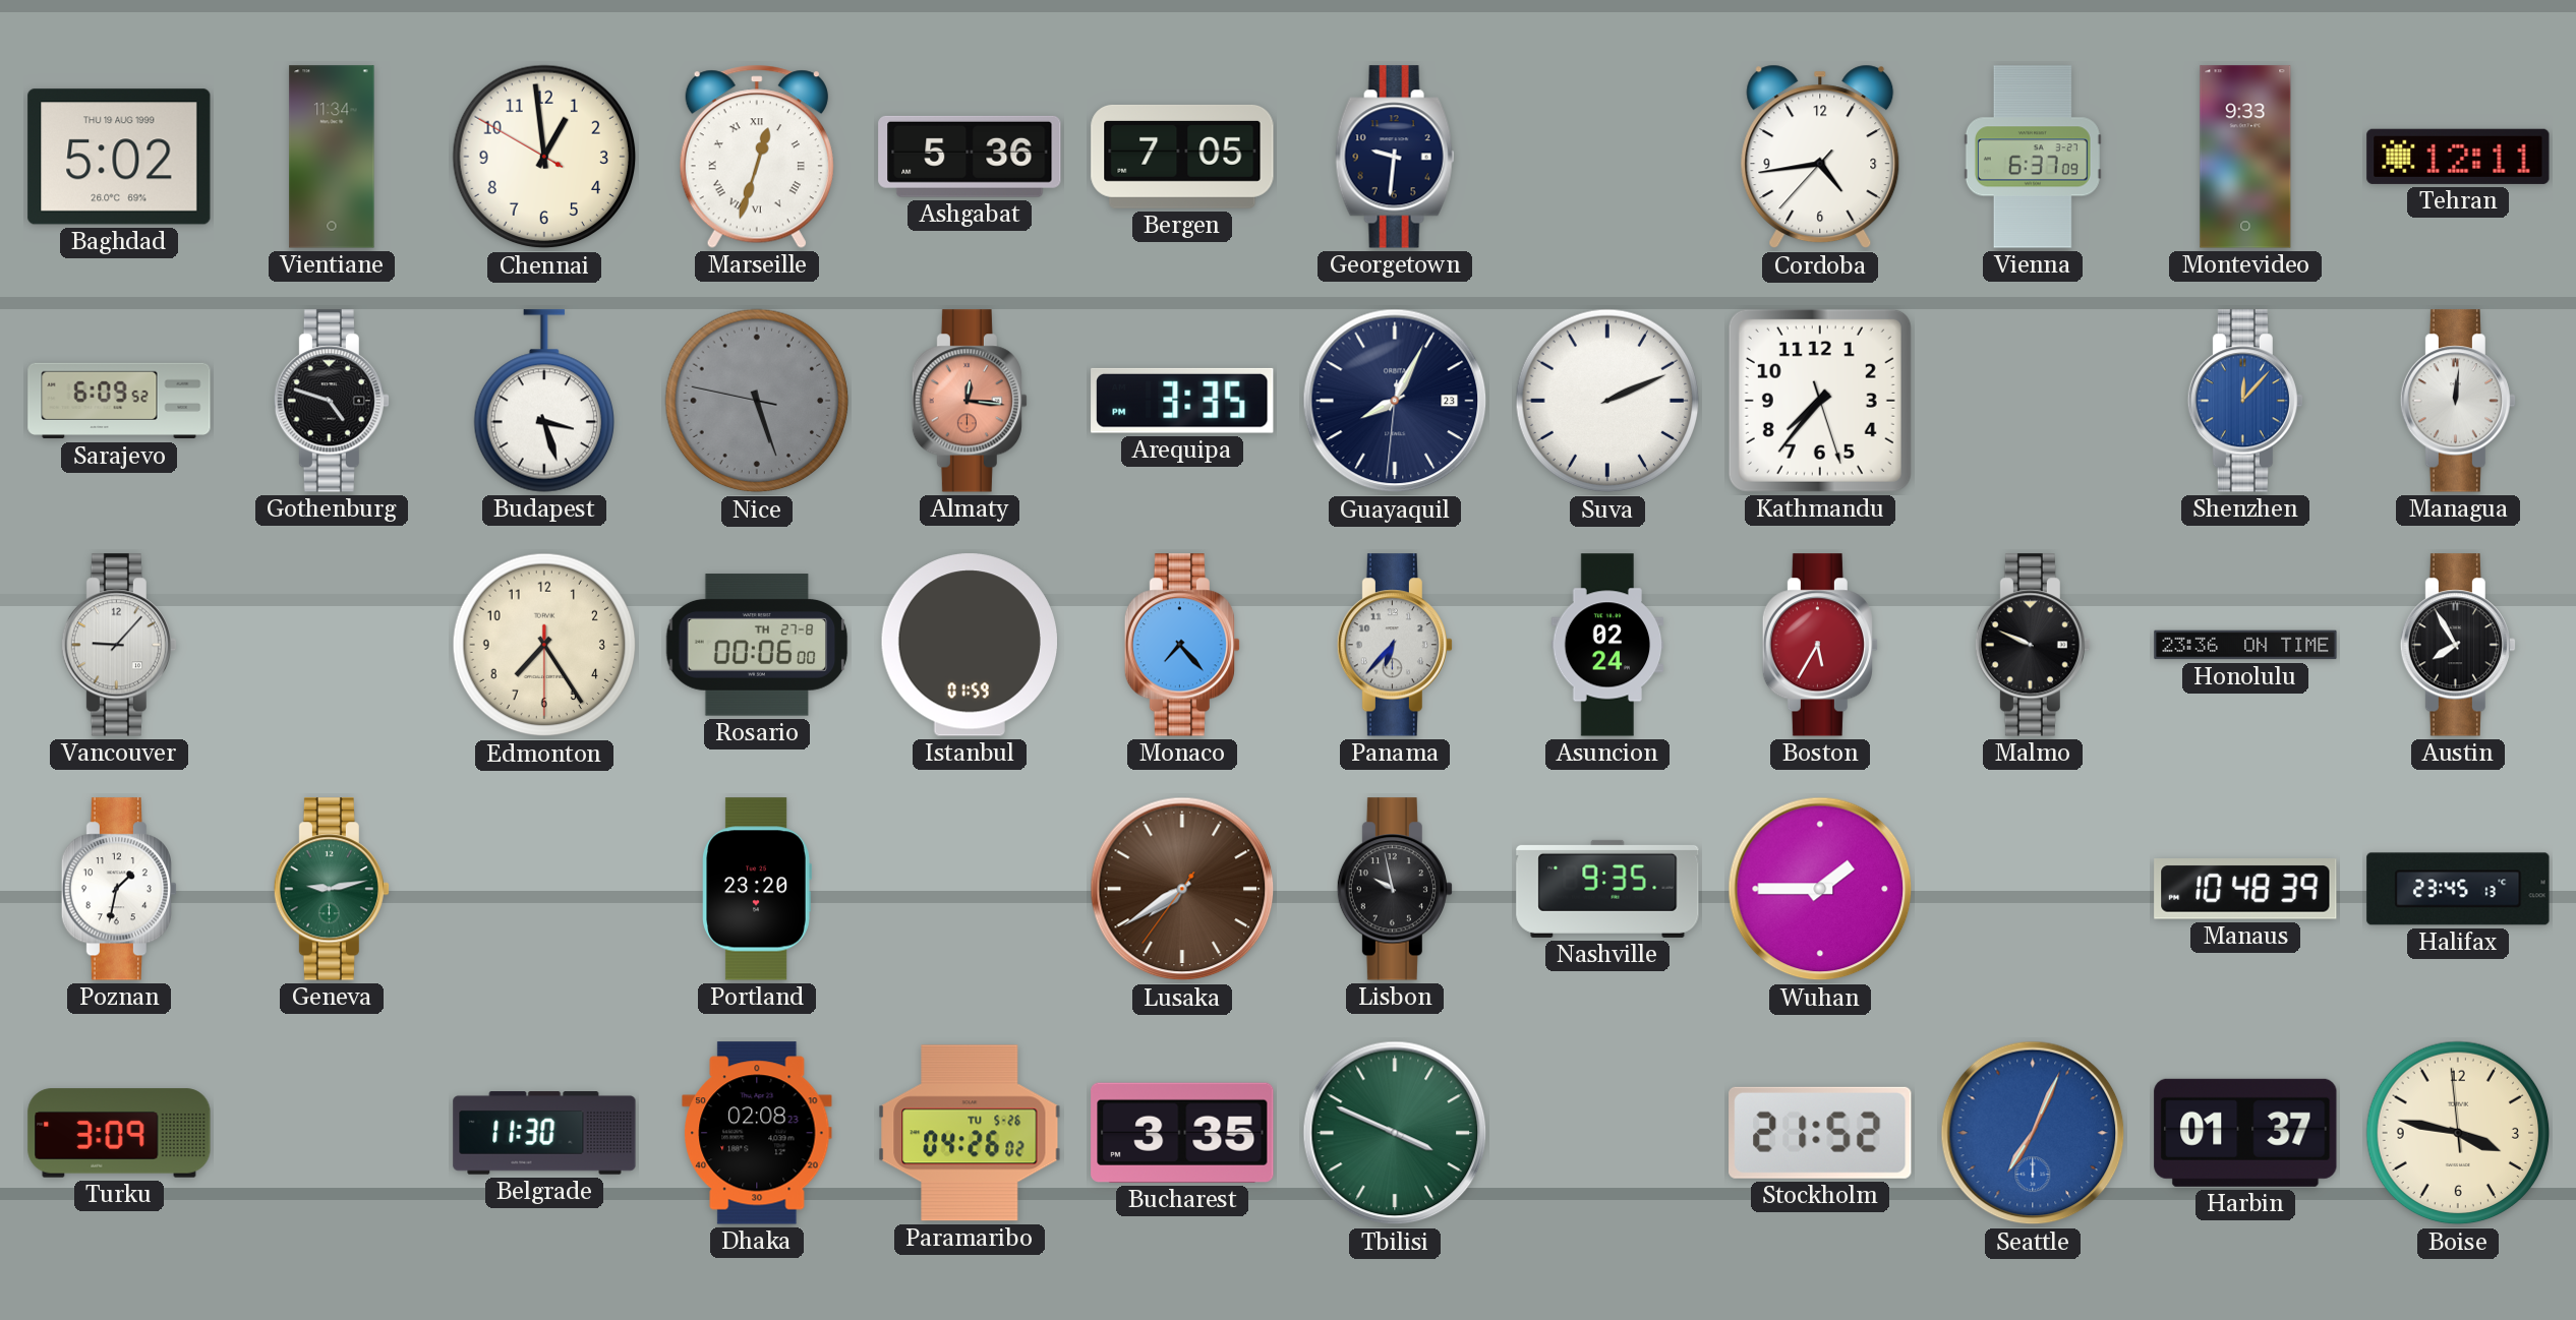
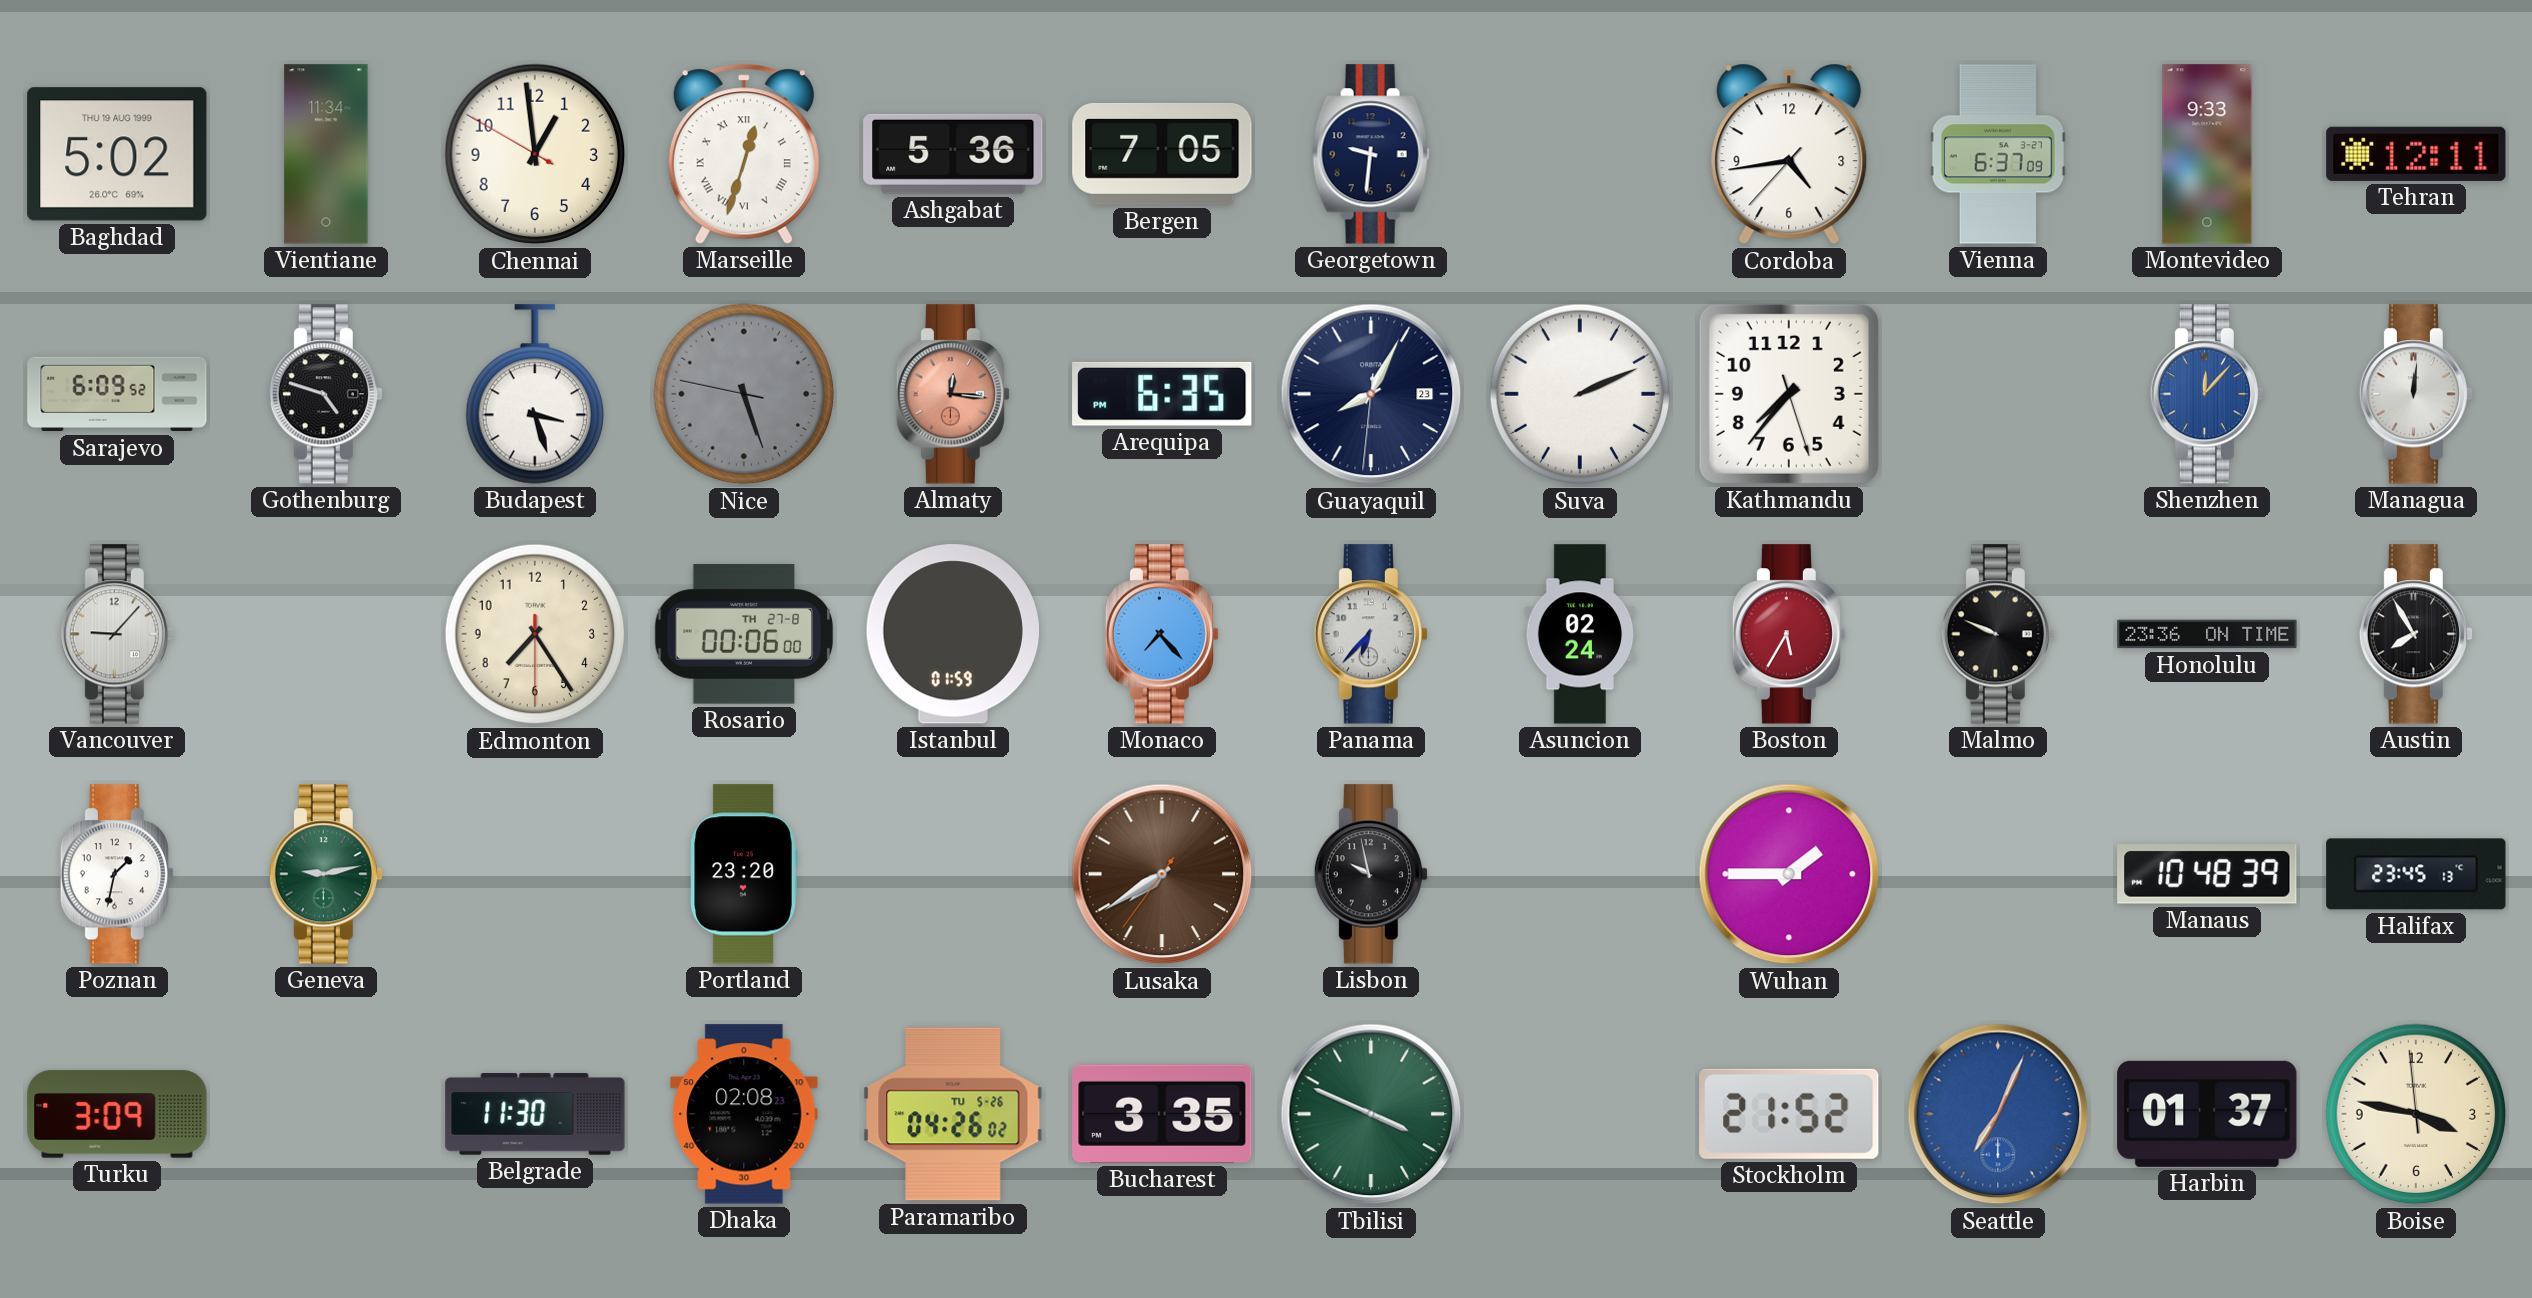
Arequipa: 3:35 -> 6:35
Nashville: 9:35 -> none
